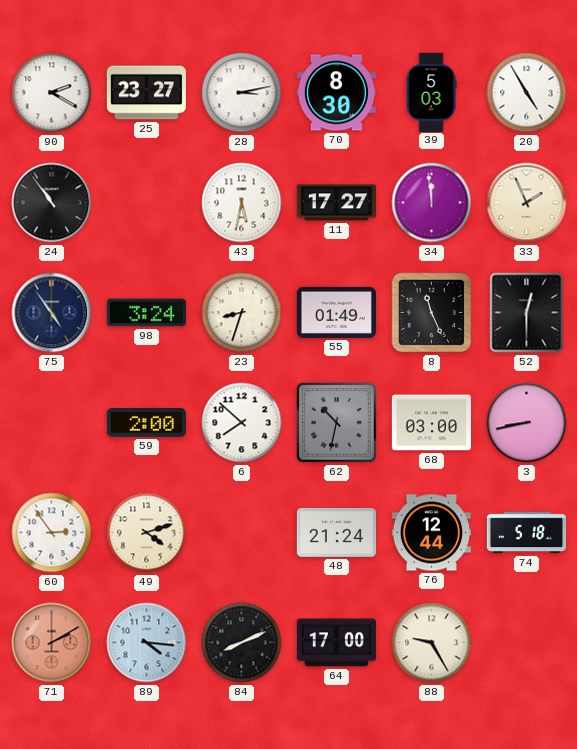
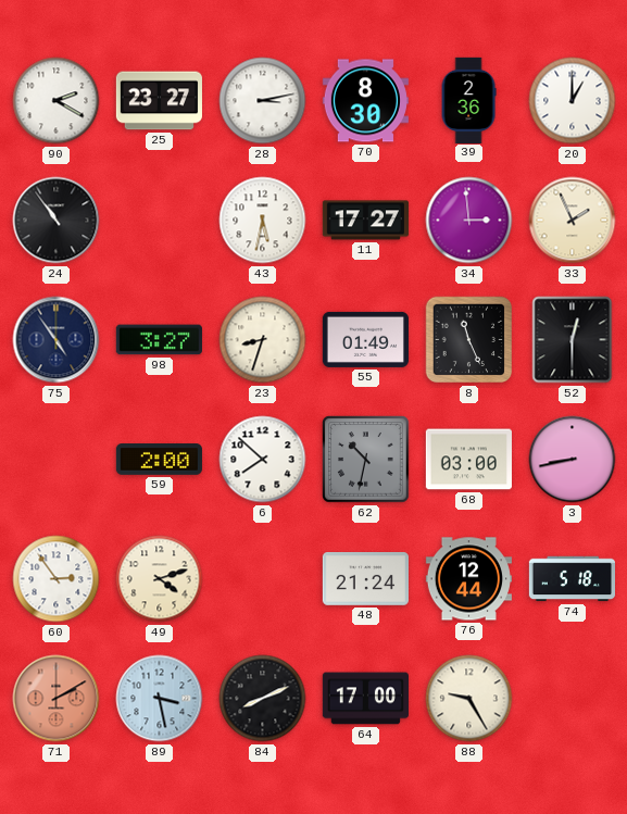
39: 5:03 -> 2:36
20: 4:55 -> 1:00
34: 11:59 -> 2:59
98: 3:24 -> 3:27
89: 4:16 -> 3:28
